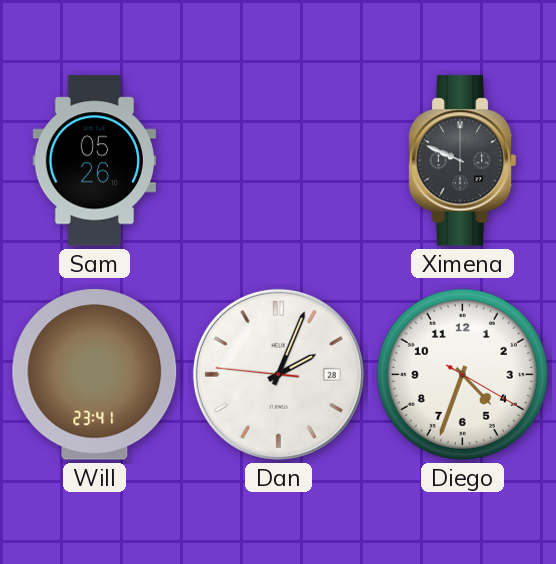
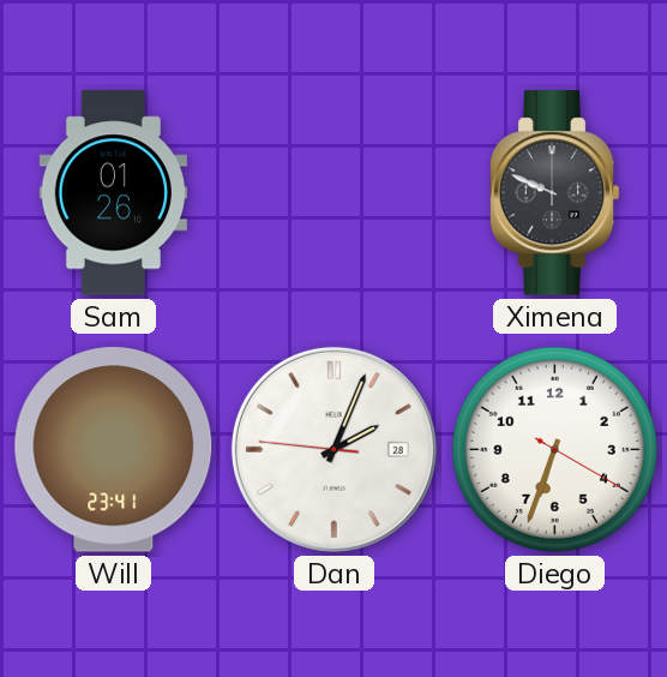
Sam: 05:26 -> 01:26
Diego: 4:33 -> 6:33
